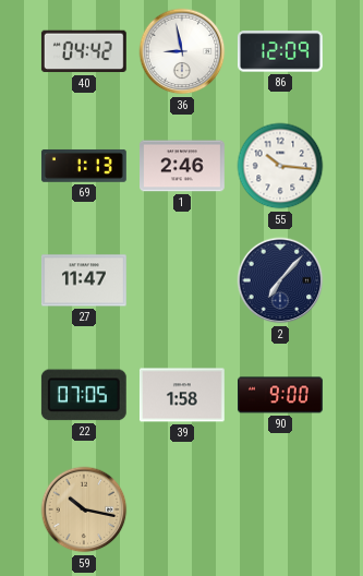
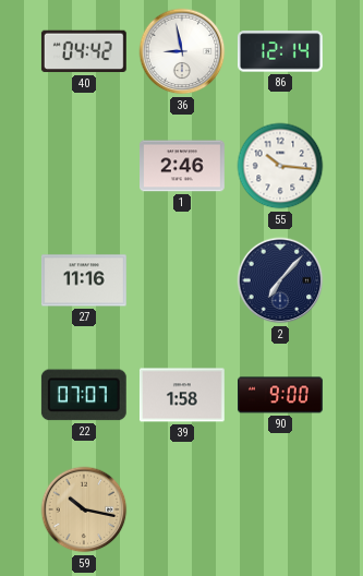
86: 12:09 -> 12:14
69: 1:13 -> none
27: 11:47 -> 11:16
22: 07:05 -> 07:07
